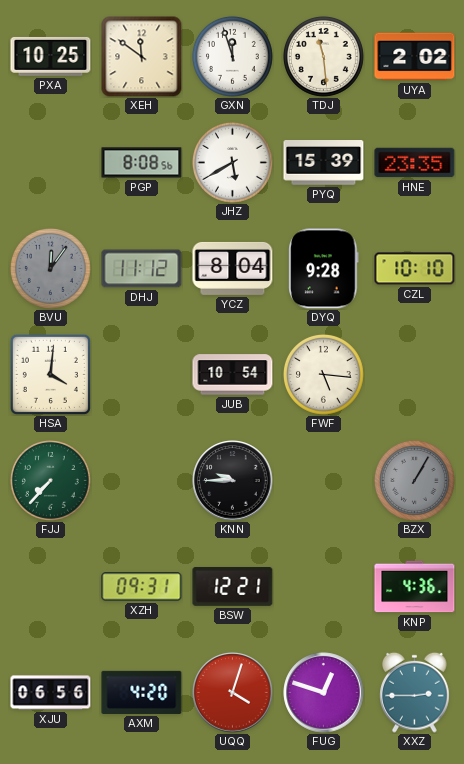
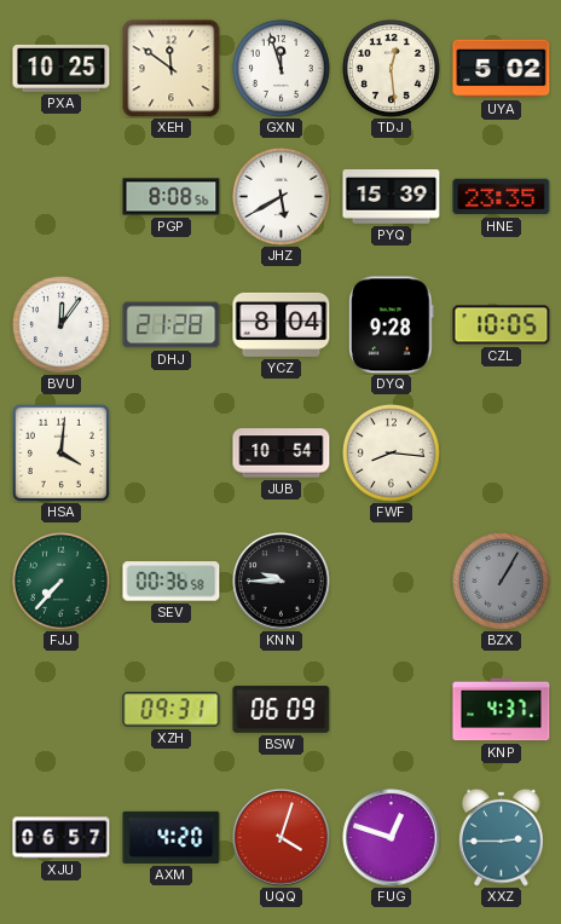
TDJ: 11:29 -> 12:29
UYA: 2:02 -> 5:02
BVU dial: grey -> white
DHJ: 11:12 -> 21:28
CZL: 10:10 -> 10:05
FWF: 5:16 -> 8:16
SEV: none -> 00:36
BSW: 12:21 -> 06:09
KNP: 4:36 -> 4:37
XJU: 06:56 -> 06:57
